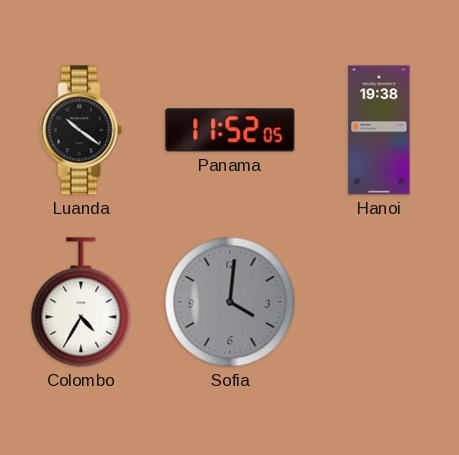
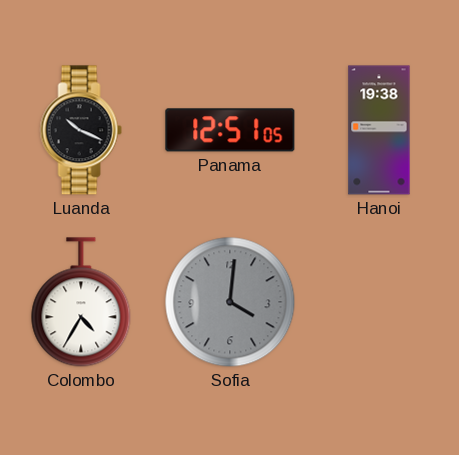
Luanda: 10:21 -> 10:19
Panama: 11:52 -> 12:51
